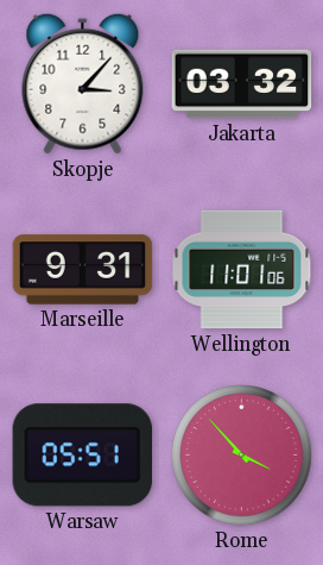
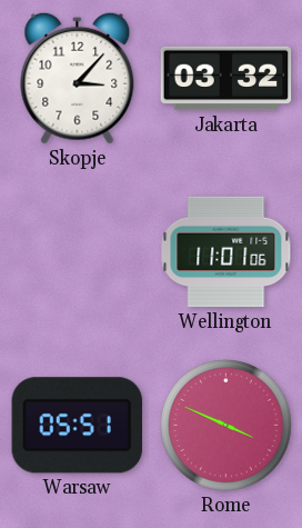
Marseille: 9:31 -> none
Rome: 3:53 -> 3:49
